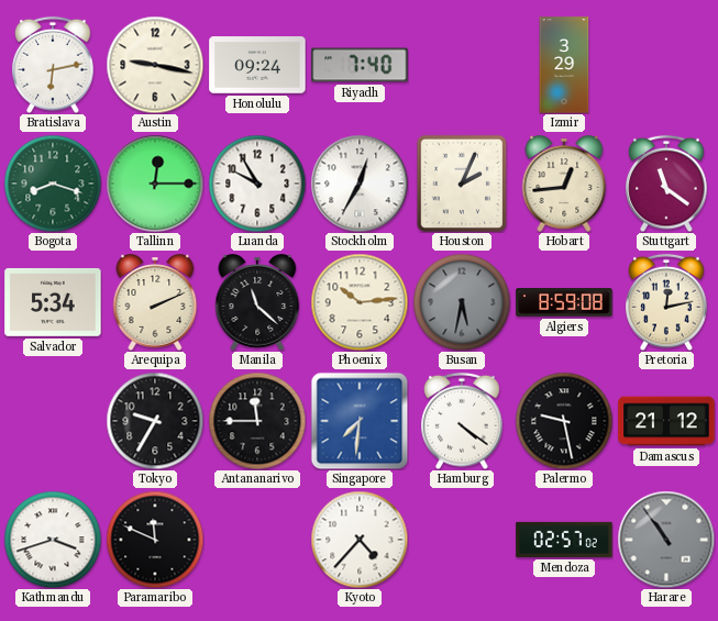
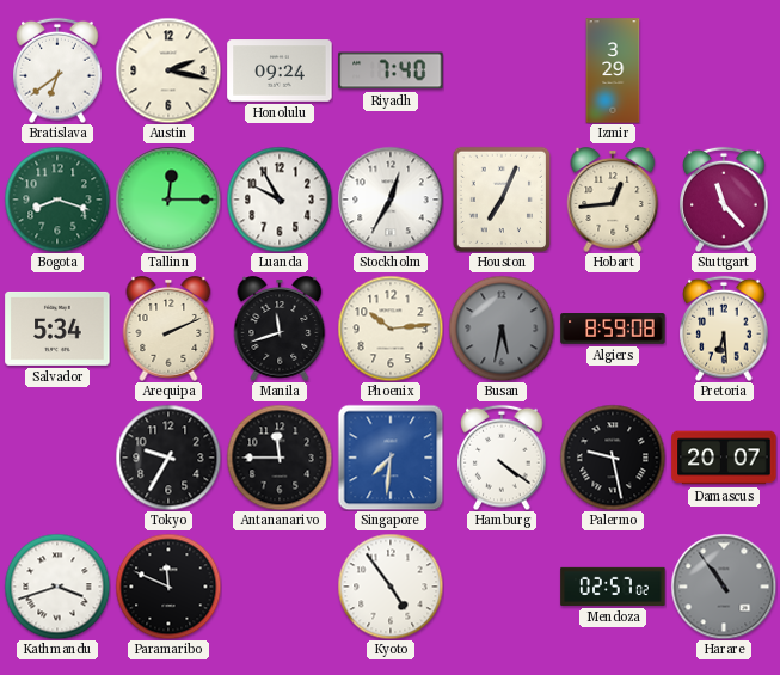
Bratislava: 6:13 -> 6:39
Austin: 9:17 -> 2:17
Houston: 2:04 -> 7:04
Stuttgart: 11:21 -> 11:23
Manila: 11:22 -> 11:42
Pretoria: 12:13 -> 6:29
Damascus: 21:12 -> 20:07
Kyoto: 4:37 -> 4:54
